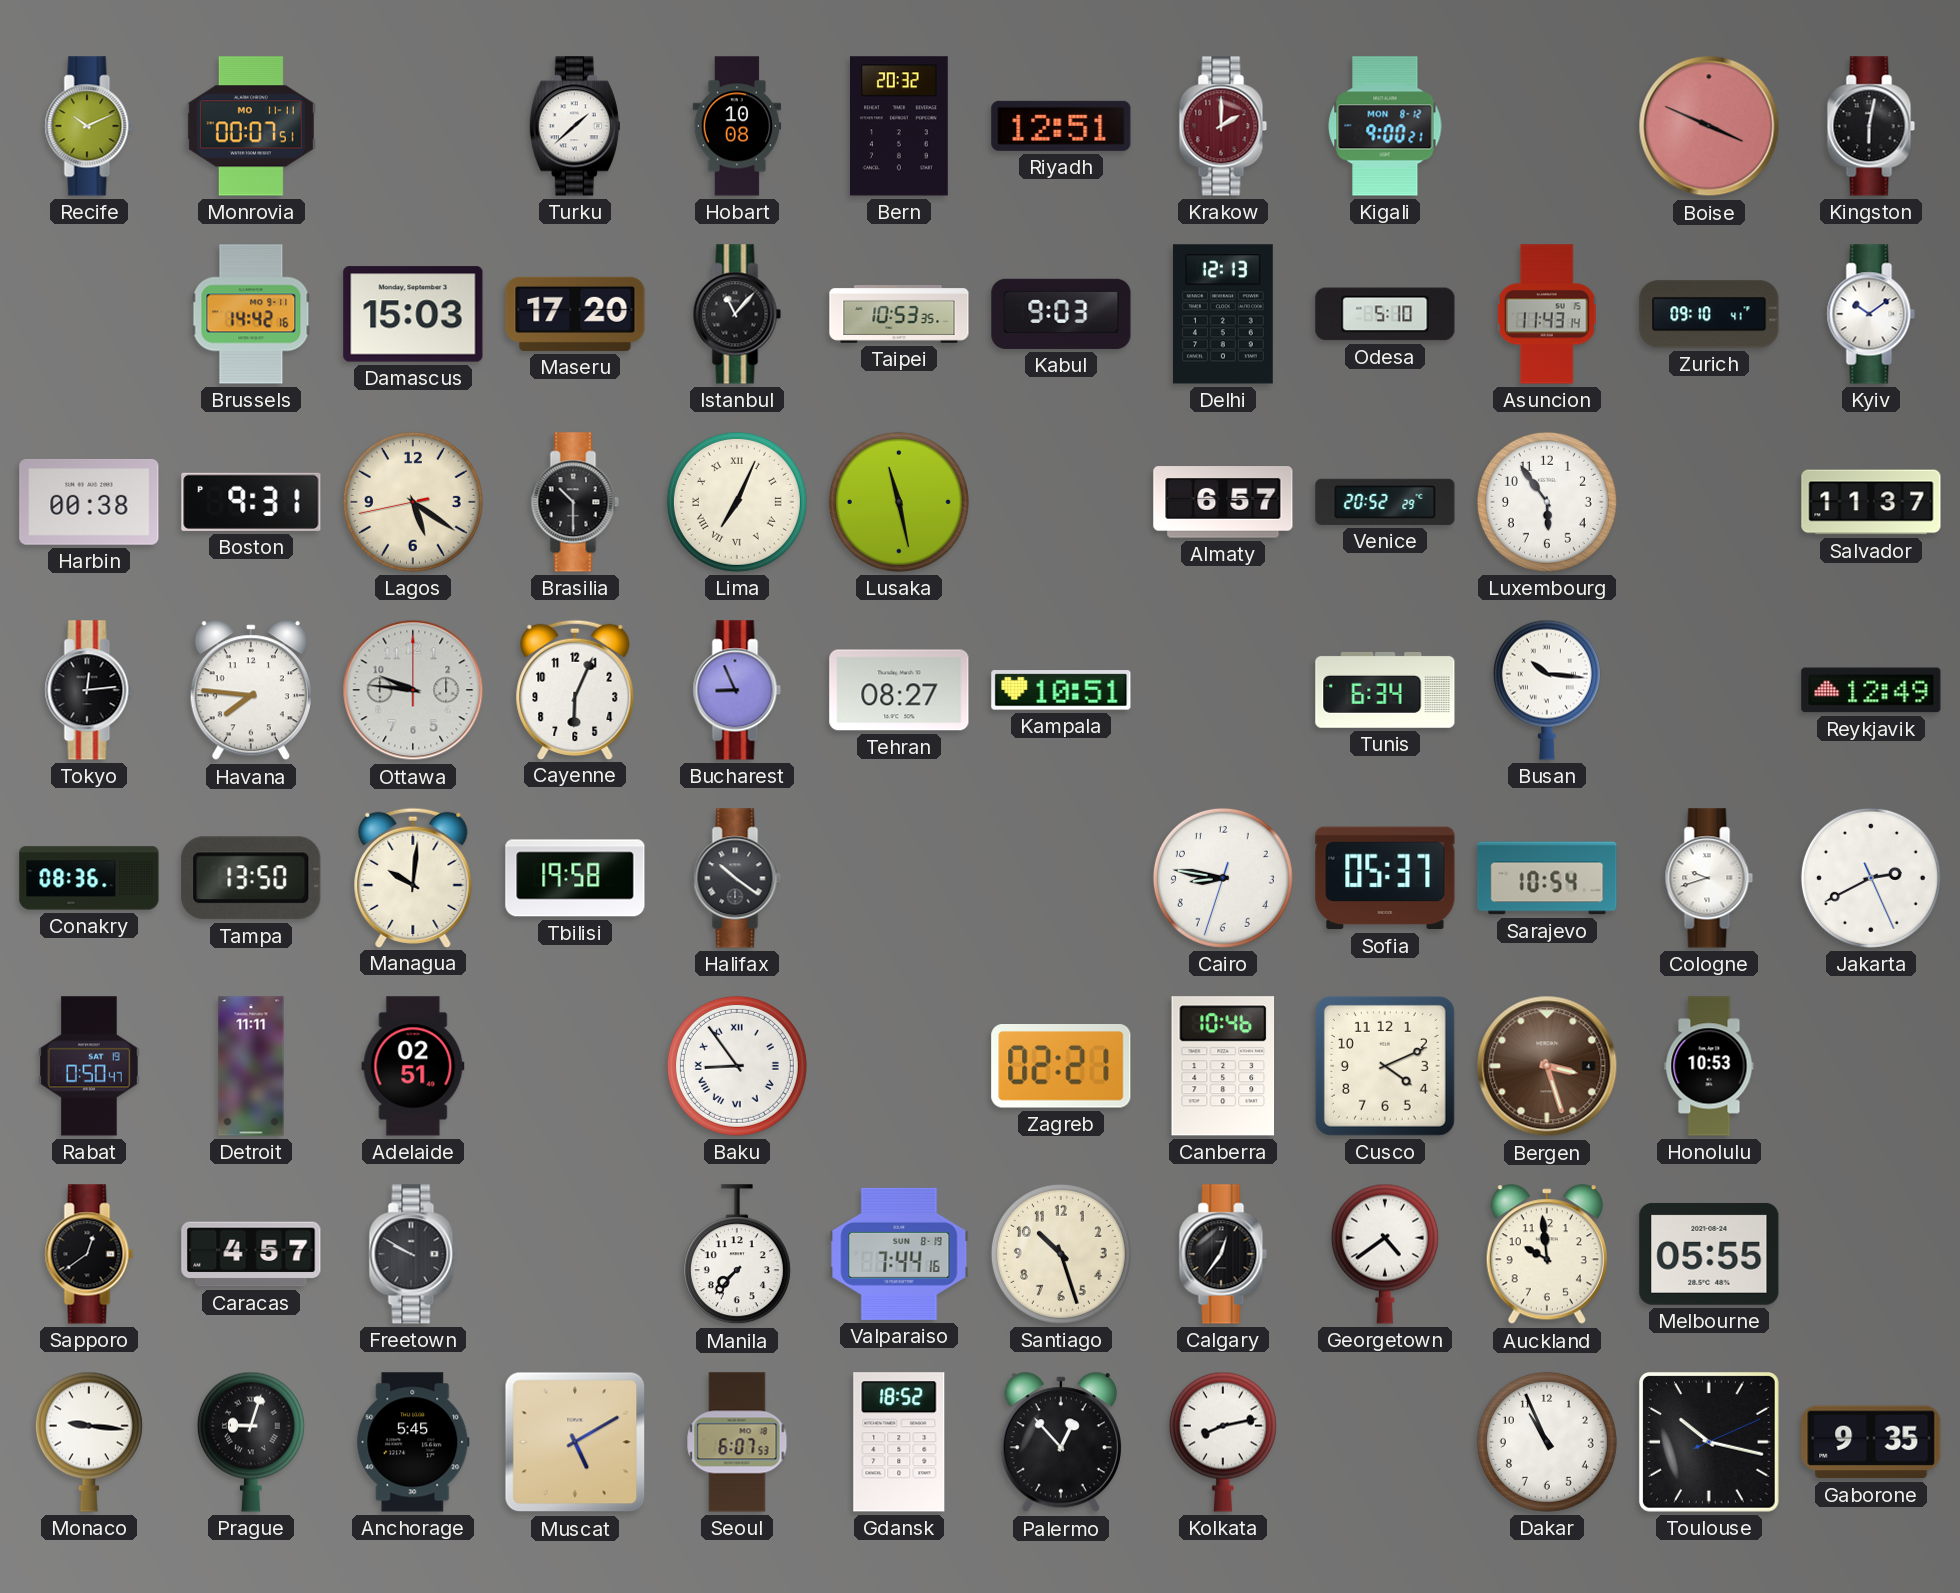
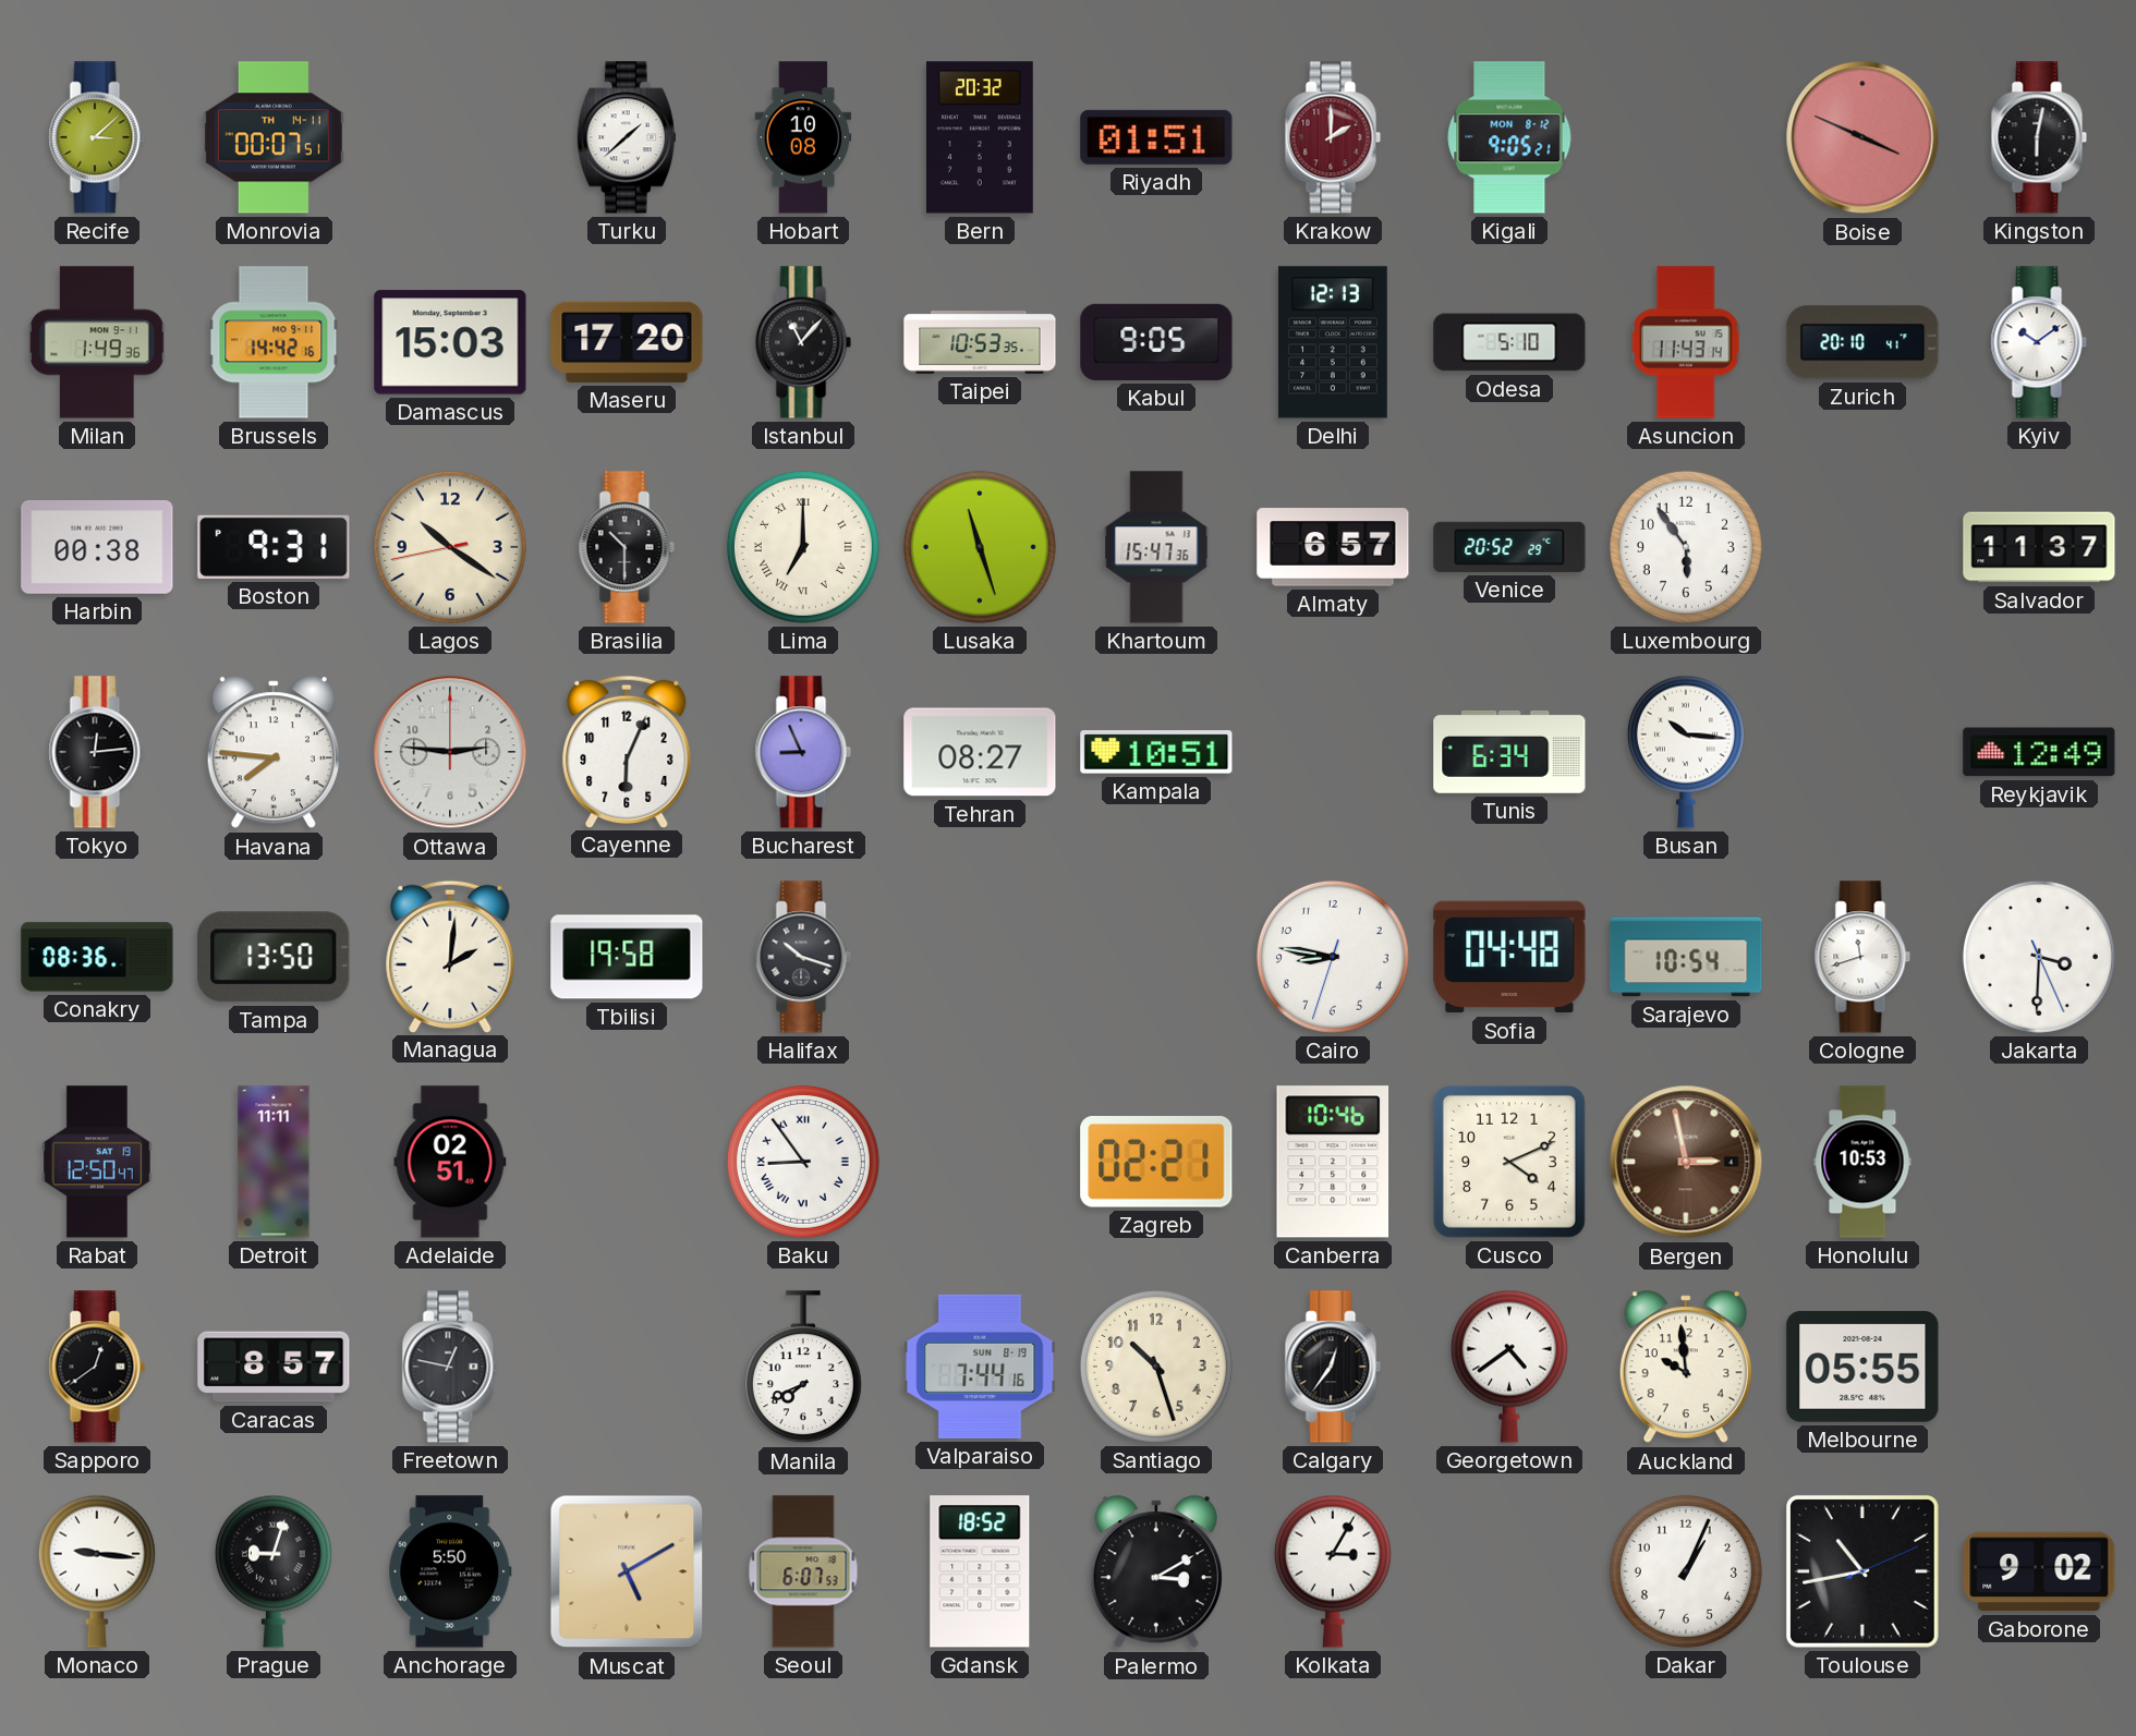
Recife: 10:11 -> 3:08
Monrovia date: MO 11-11 -> TH 14-11
Riyadh: 12:51 -> 01:51
Kigali: 9:00 -> 9:05
Milan: none -> 1:49
Kabul: 9:03 -> 9:05
Zurich: 09:10 -> 20:10
Lagos: 5:20 -> 10:20
Lima: 7:04 -> 7:00
Lusaka: 11:28 -> 11:27
Khartoum: none -> 15:47
Ottawa: 9:46 -> 2:46
Managua: 10:01 -> 2:01
Halifax: 10:21 -> 10:18
Sofia: 05:37 -> 04:48
Cologne: 9:42 -> 11:42
Jakarta: 2:40 -> 3:30
Rabat: 0:50 -> 12:50
Bergen: 3:27 -> 2:58
Caracas: 4:57 -> 8:57
Freetown: 9:50 -> 12:47
Manila: 7:37 -> 7:41
Anchorage: 5:45 -> 5:50
Palermo: 12:53 -> 3:10
Kolkata: 8:13 -> 3:05
Dakar: 10:56 -> 1:04
Toulouse: 10:17 -> 10:43
Gaborone: 9:35 -> 9:02
